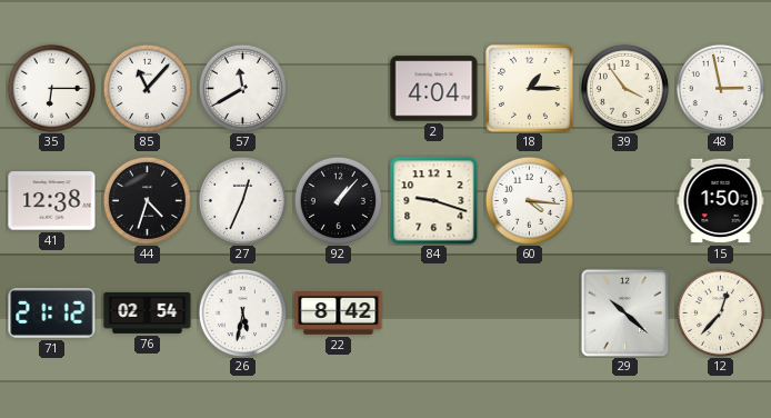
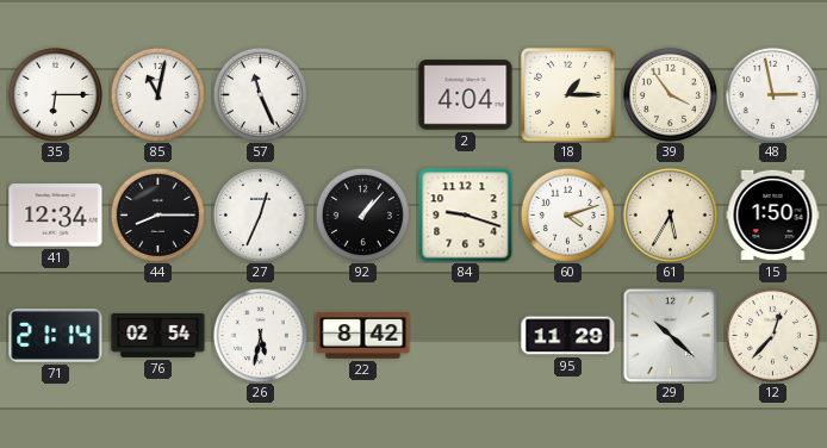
85: 11:07 -> 11:02
57: 11:40 -> 11:26
41: 12:38 -> 12:34
44: 4:33 -> 8:15
60: 4:16 -> 4:12
61: none -> 5:35
71: 21:12 -> 21:14
95: none -> 11:29
